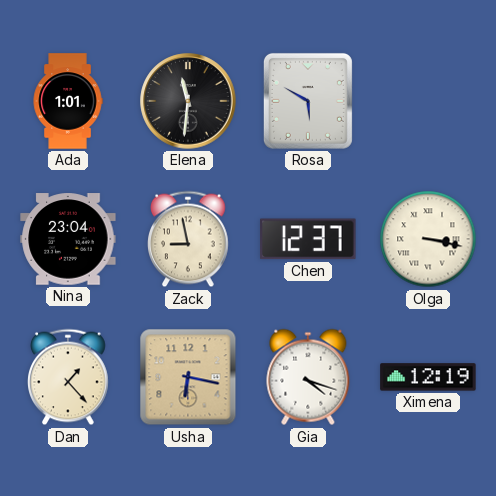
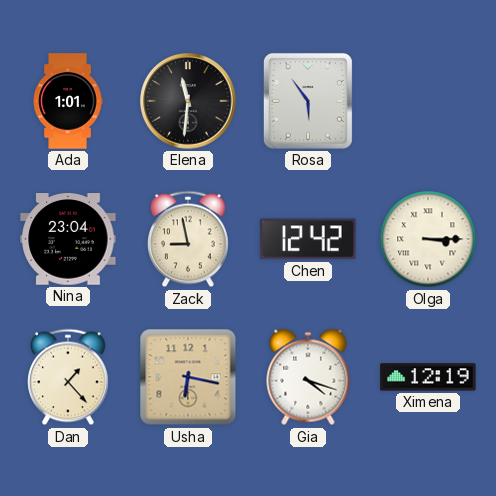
Rosa: 5:50 -> 5:54
Chen: 12:37 -> 12:42
Olga: 3:17 -> 3:15
